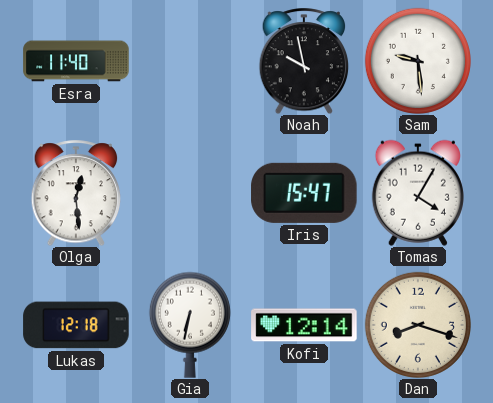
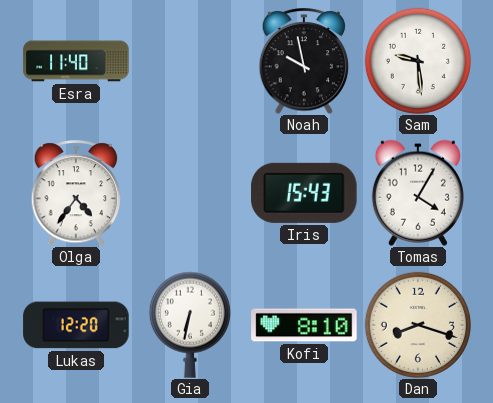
Olga: 12:29 -> 4:36
Iris: 15:47 -> 15:43
Lukas: 12:18 -> 12:20
Kofi: 12:14 -> 8:10
